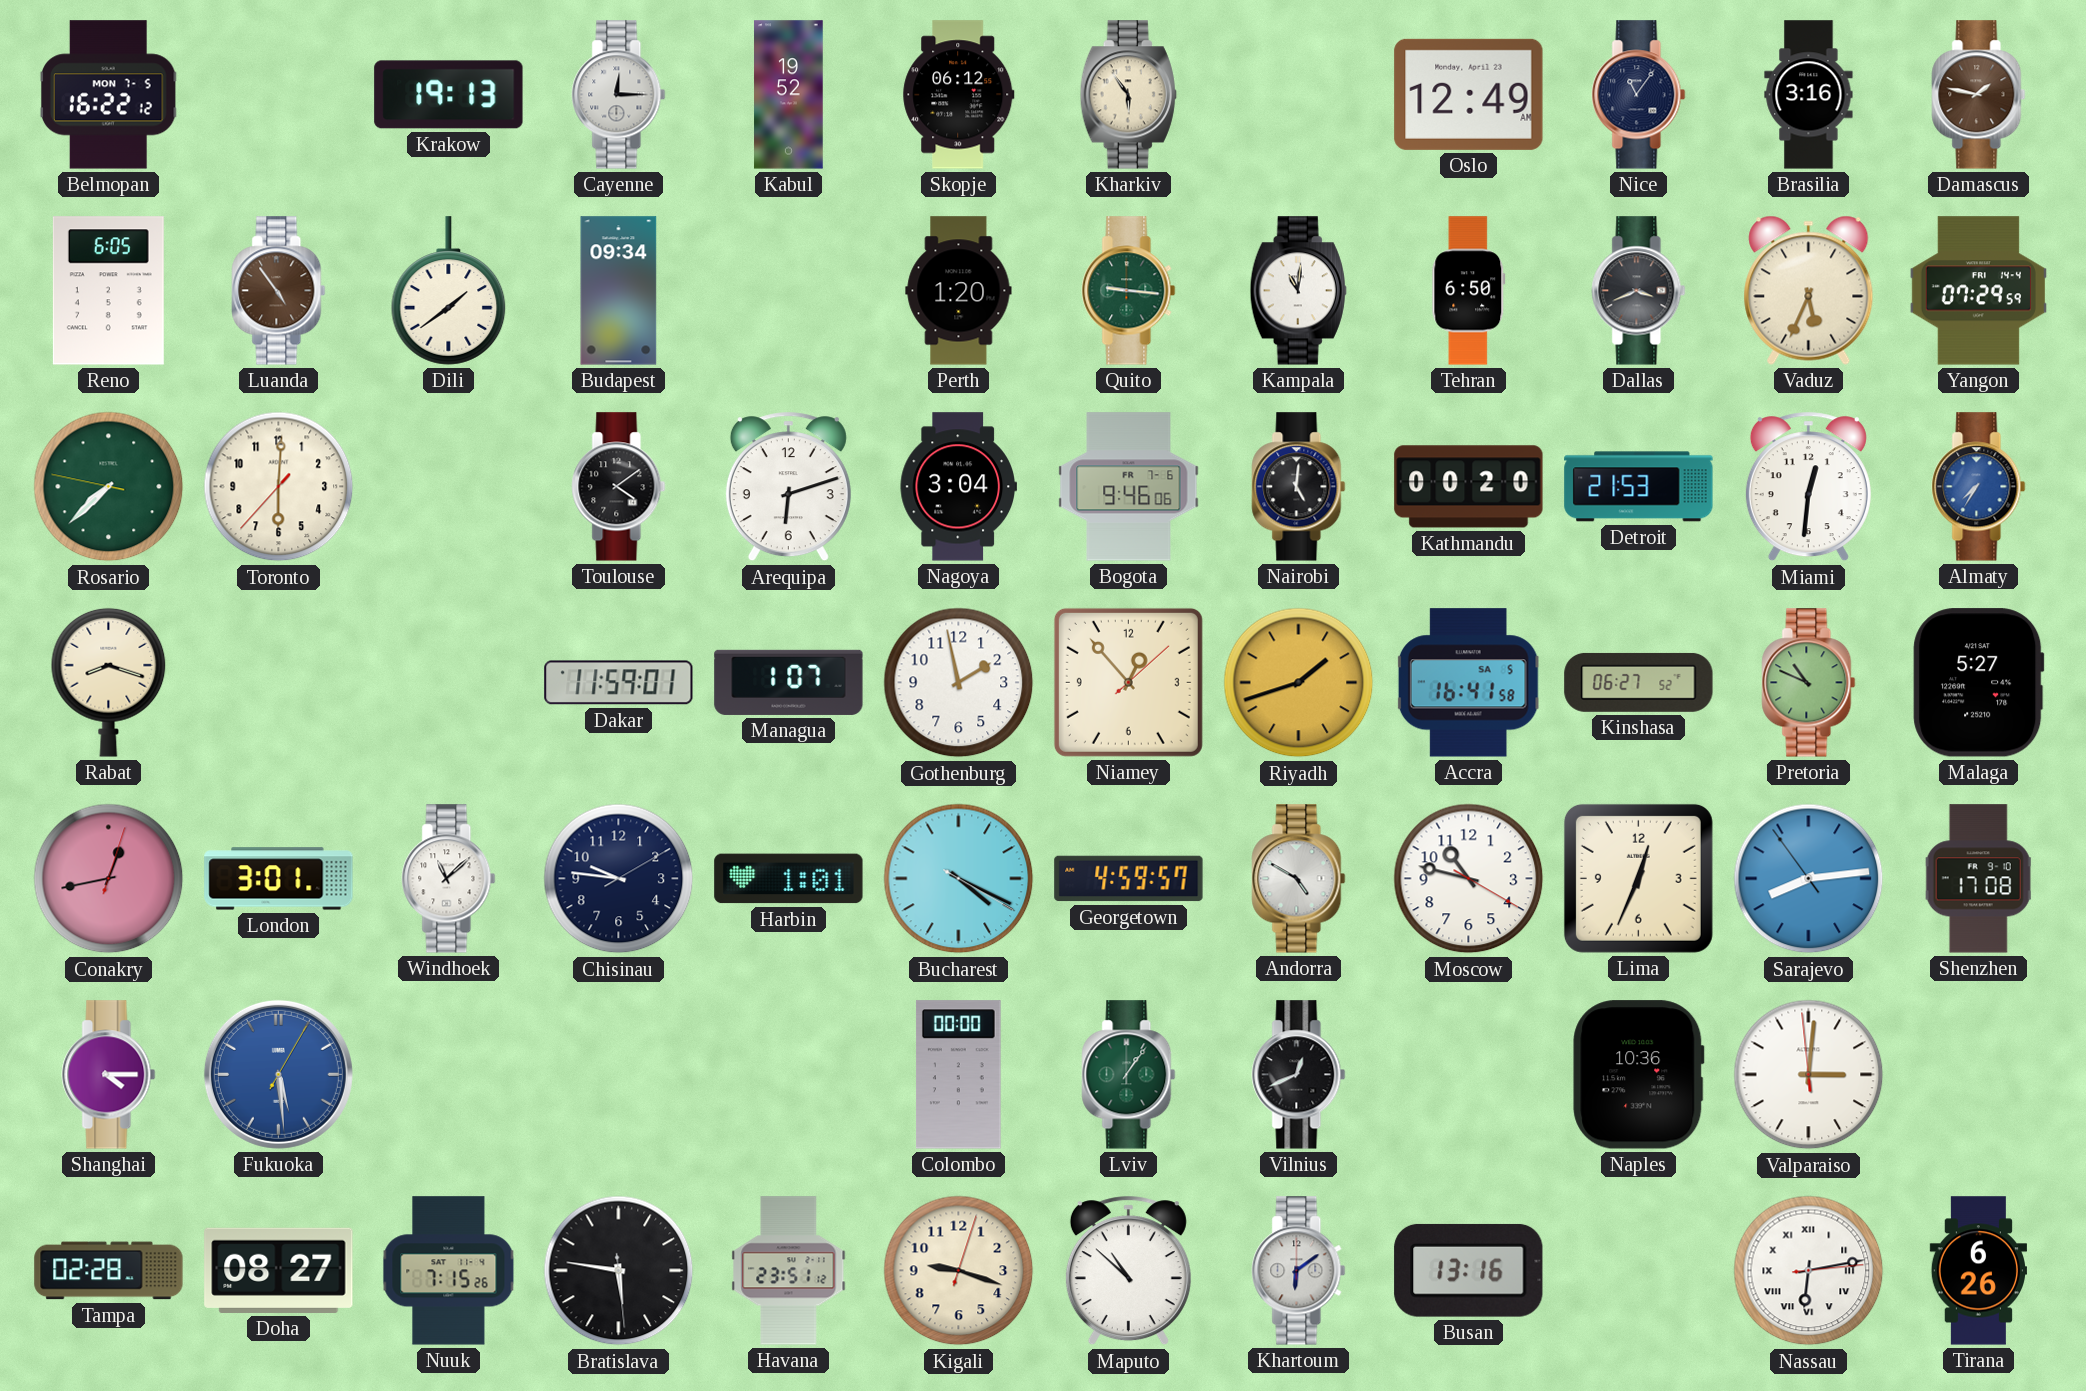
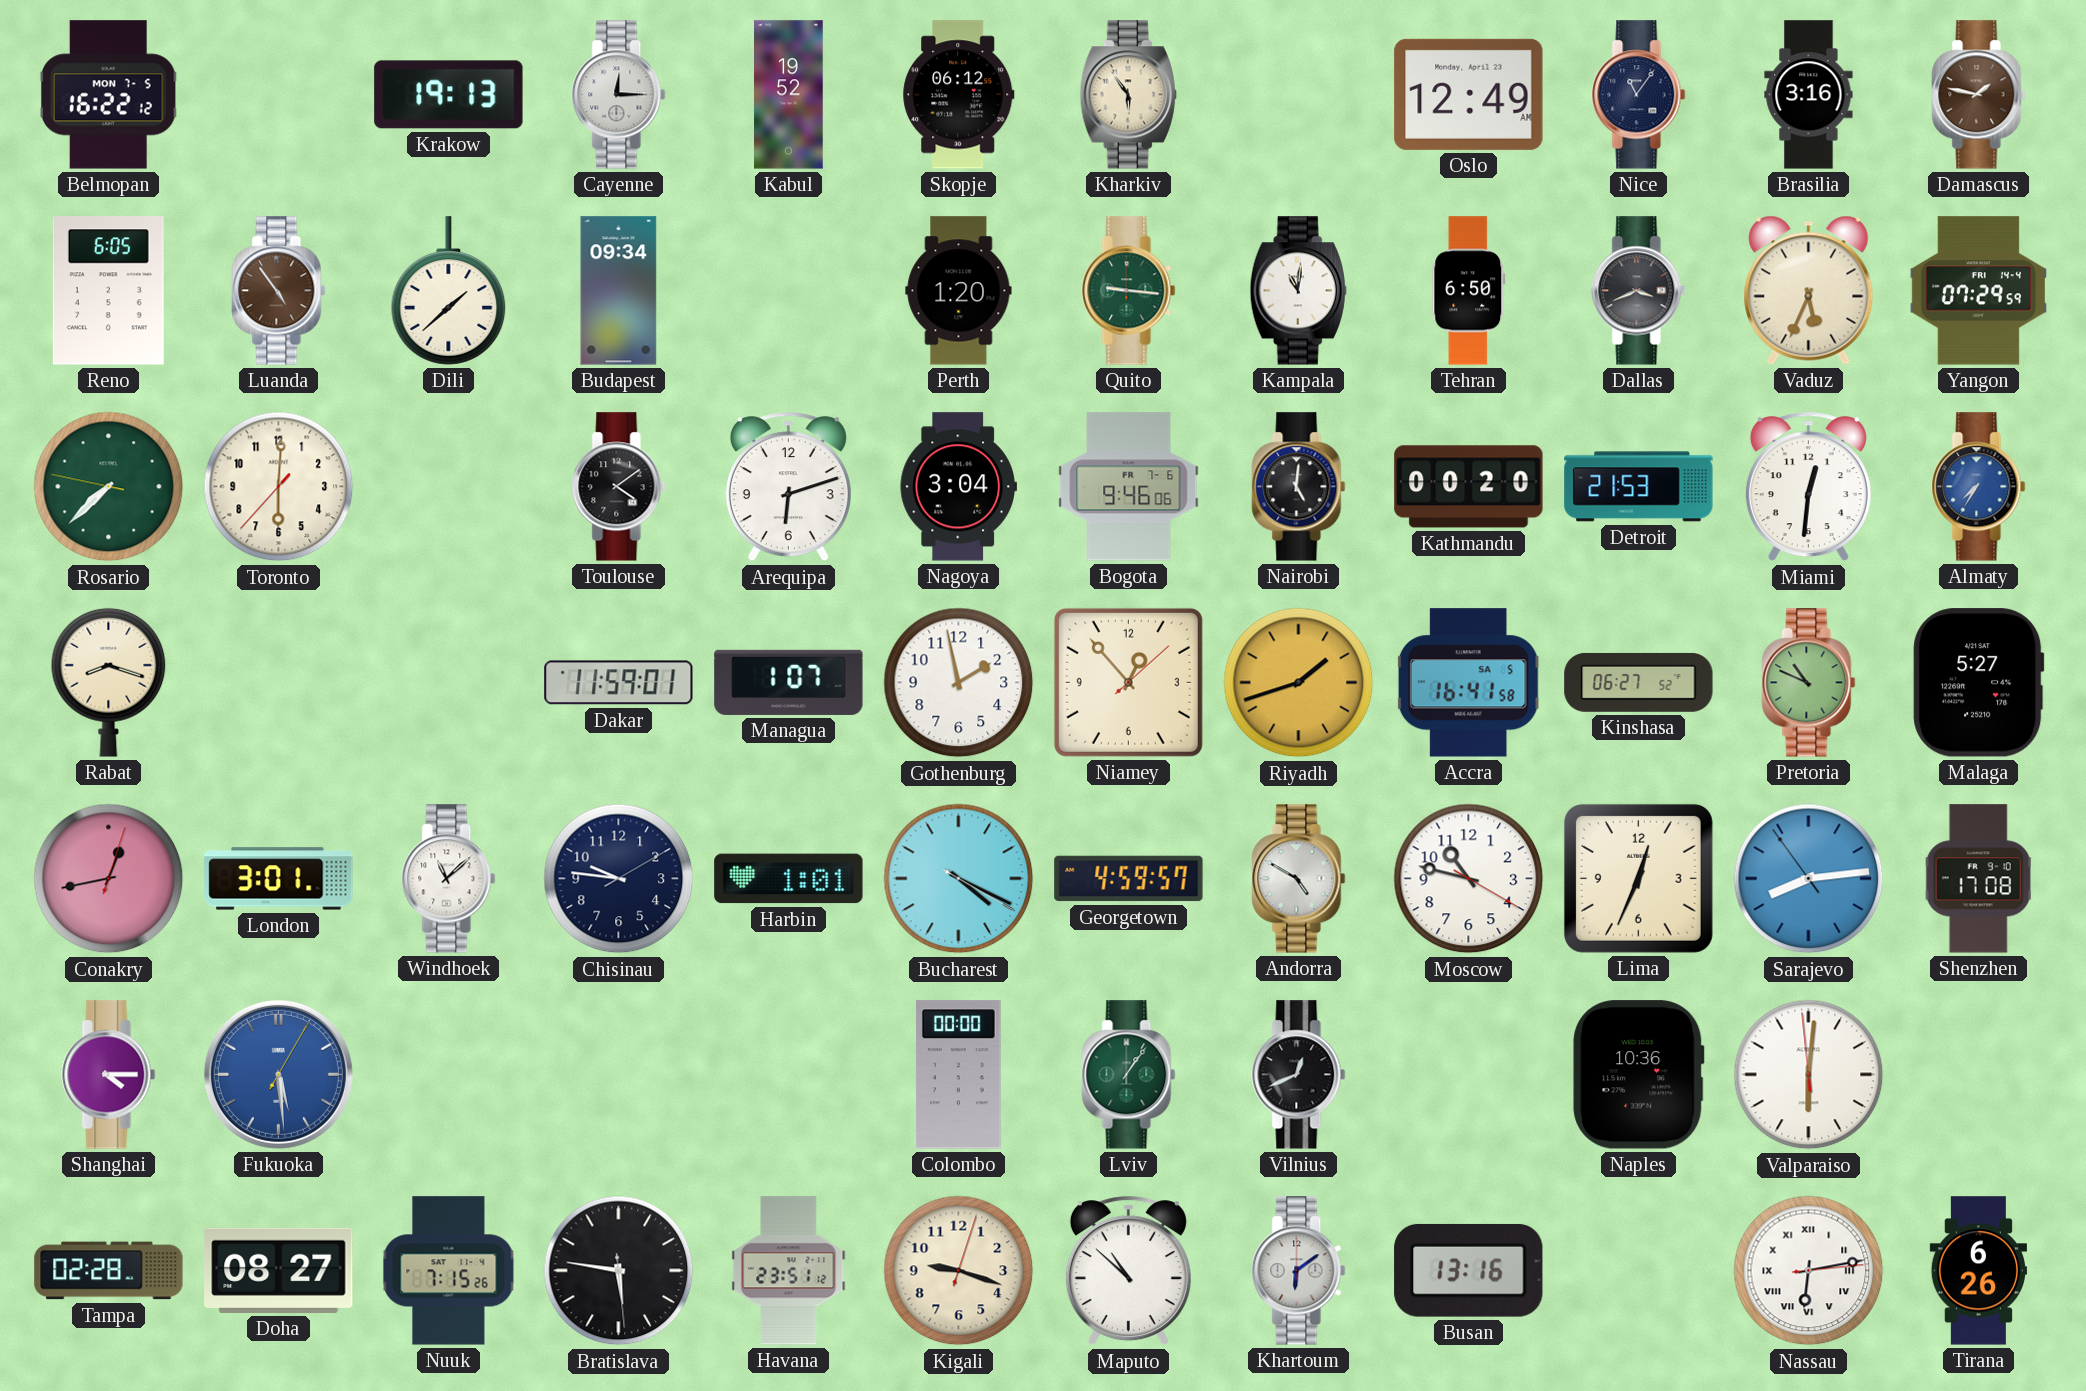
Dili: 1:39 -> 1:38
Valparaiso: 3:00 -> 6:00
